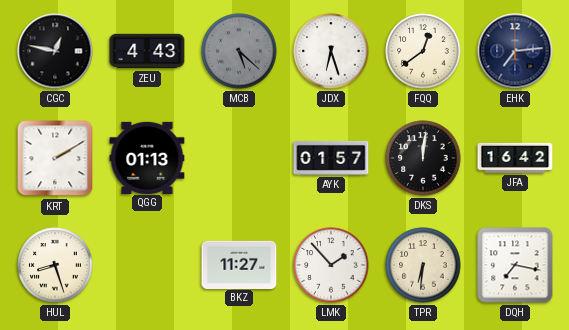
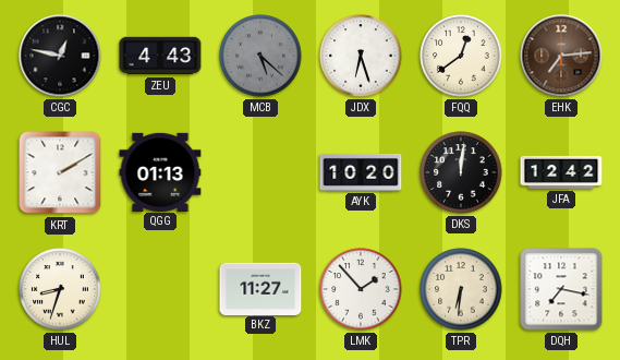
EHK dial: navy -> brown
AYK: 01:57 -> 10:20
JFA: 16:42 -> 12:42
HUL: 8:27 -> 8:33
